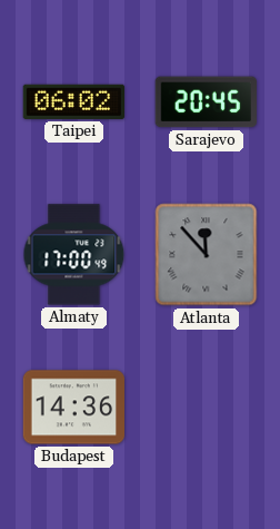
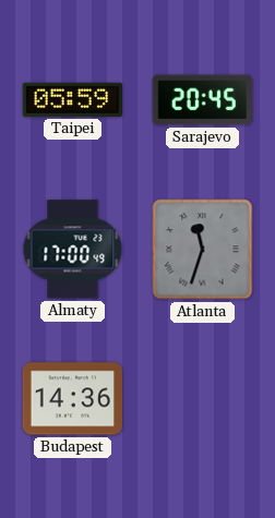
Taipei: 06:02 -> 05:59
Atlanta: 11:53 -> 11:33
